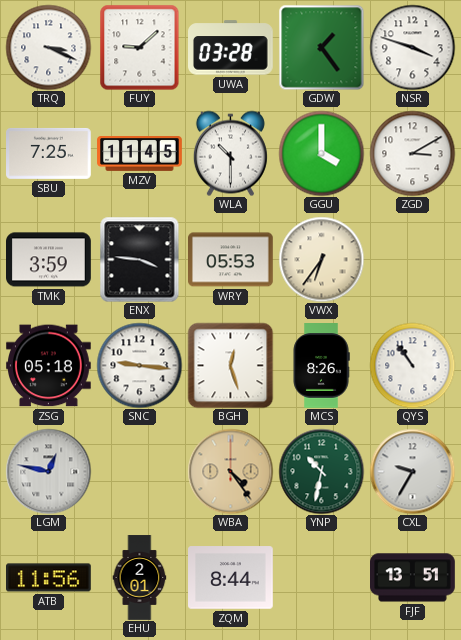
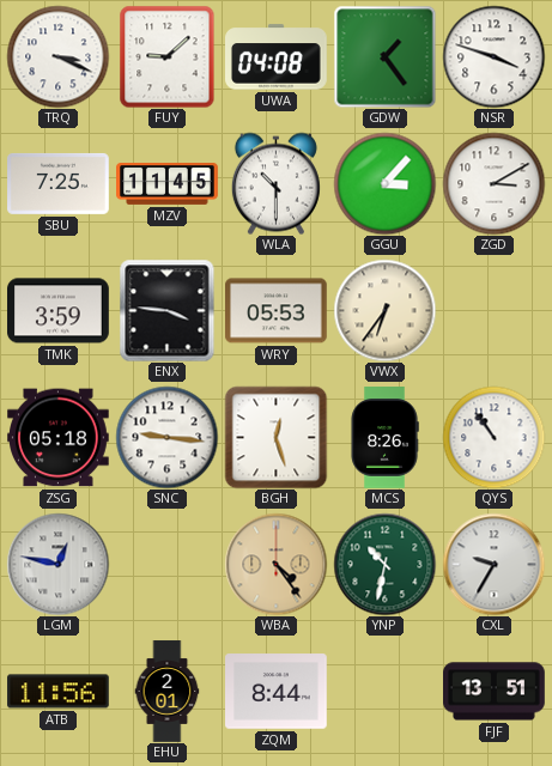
UWA: 03:28 -> 04:08
GGU: 4:00 -> 3:07
